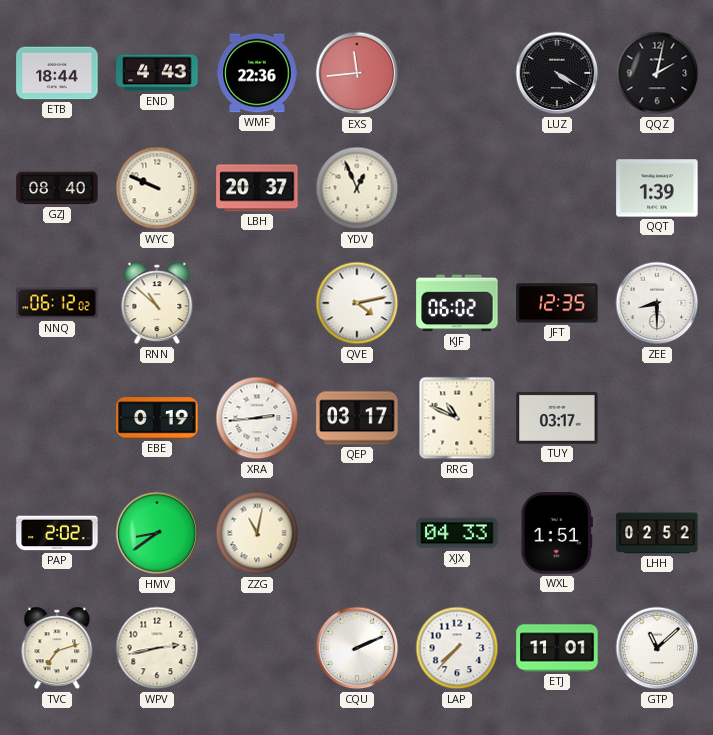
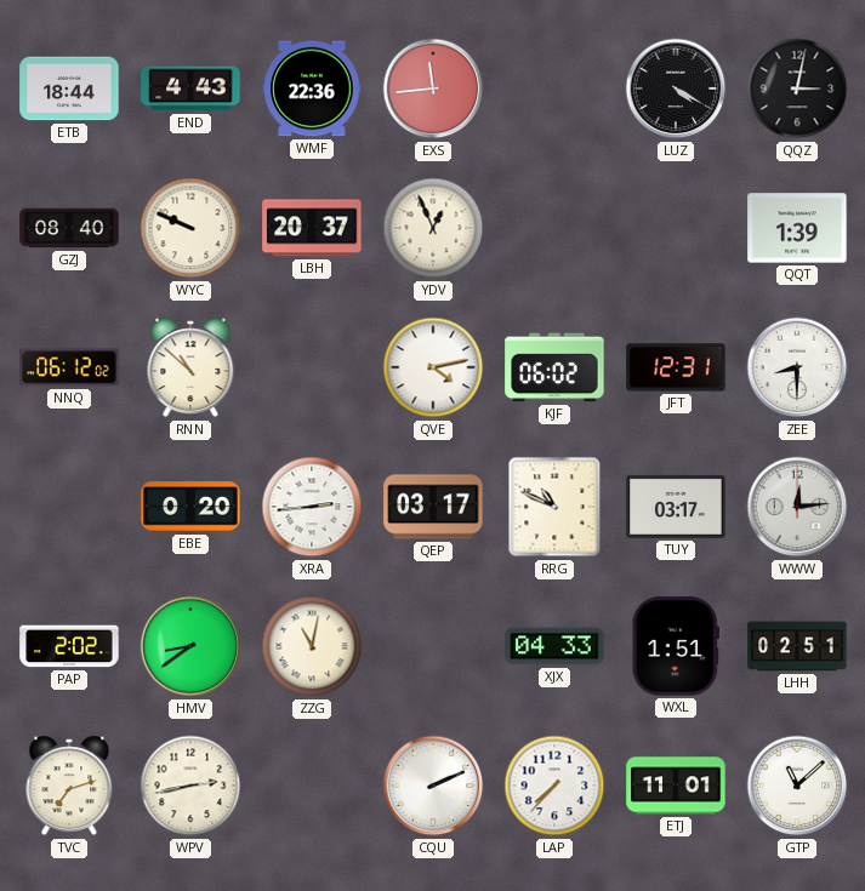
QQZ: 2:02 -> 3:02
JFT: 12:35 -> 12:31
EBE: 0:19 -> 0:20
WWW: none -> 12:14
LHH: 02:52 -> 02:51
